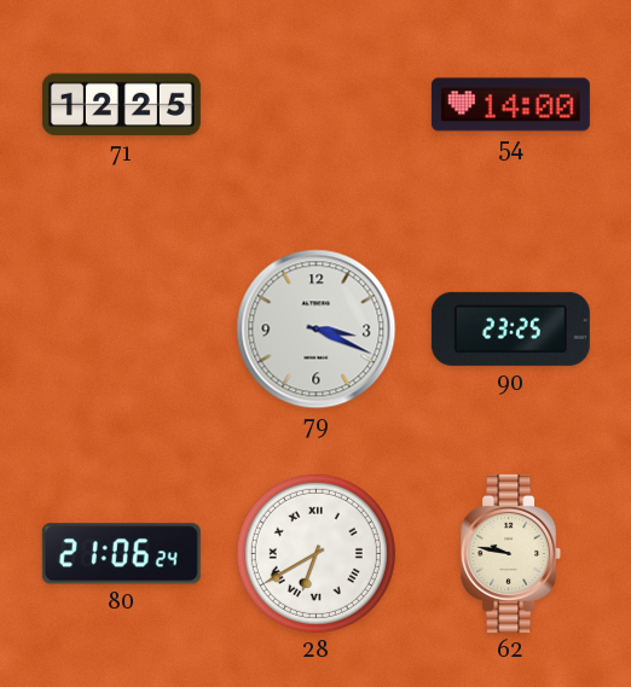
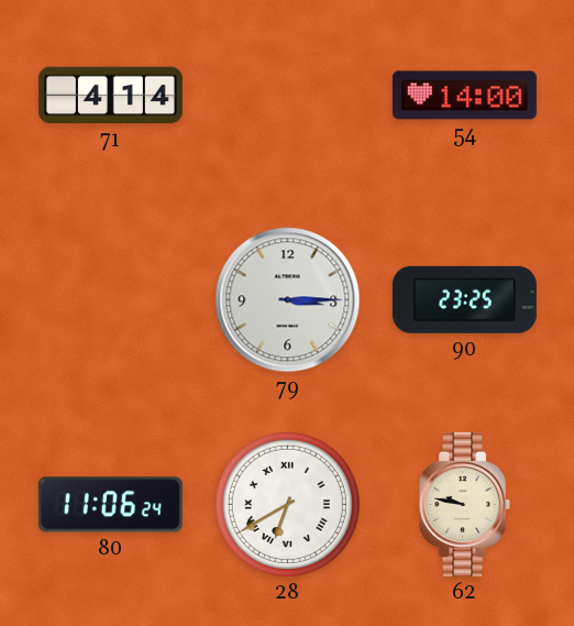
71: 12:25 -> 4:14
79: 3:19 -> 3:15
80: 21:06 -> 11:06
